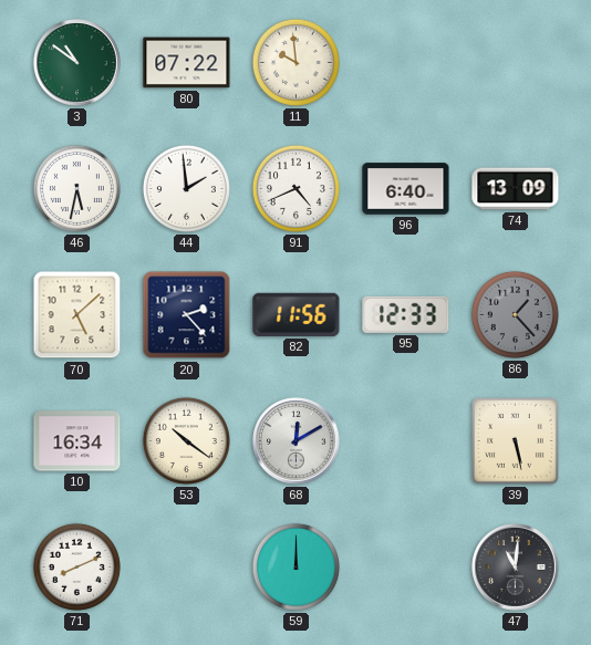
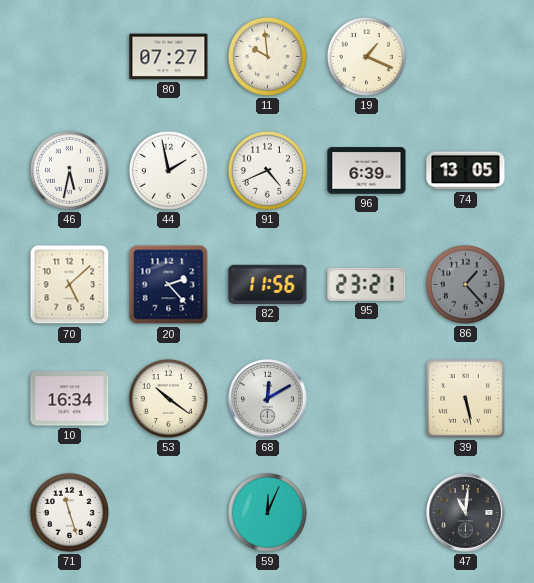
3: 10:51 -> none
80: 07:22 -> 07:27
19: none -> 1:19
44: 1:59 -> 1:58
96: 6:40 -> 6:39
74: 13:09 -> 13:05
95: 12:33 -> 23:21
71: 8:11 -> 11:27
59: 12:00 -> 12:04
